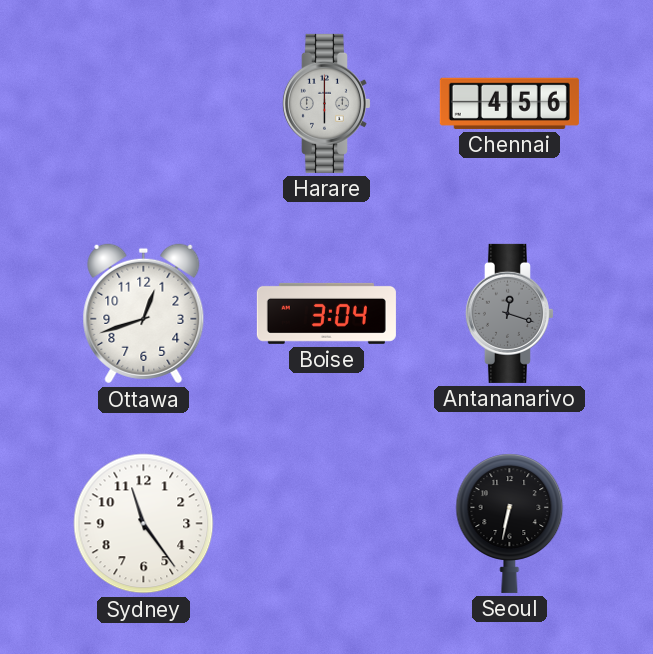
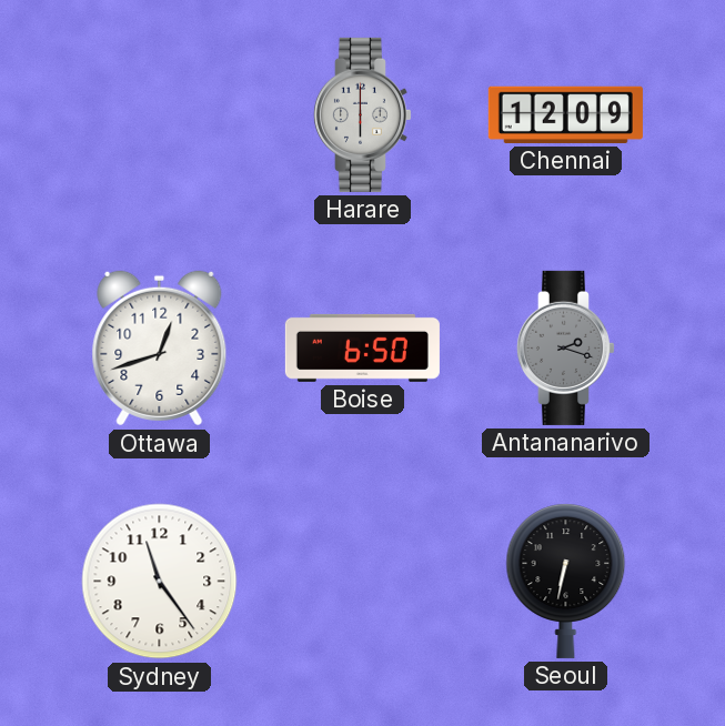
Chennai: 4:56 -> 12:09
Boise: 3:04 -> 6:50
Antananarivo: 12:18 -> 2:18
